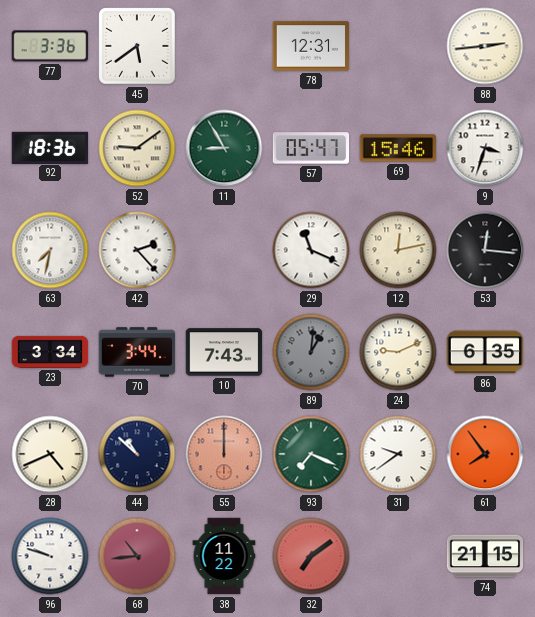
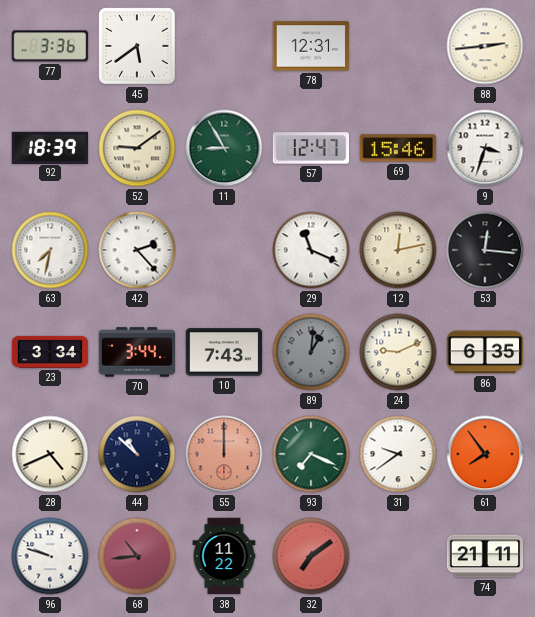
92: 18:36 -> 18:39
57: 05:47 -> 12:47
74: 21:15 -> 21:11
